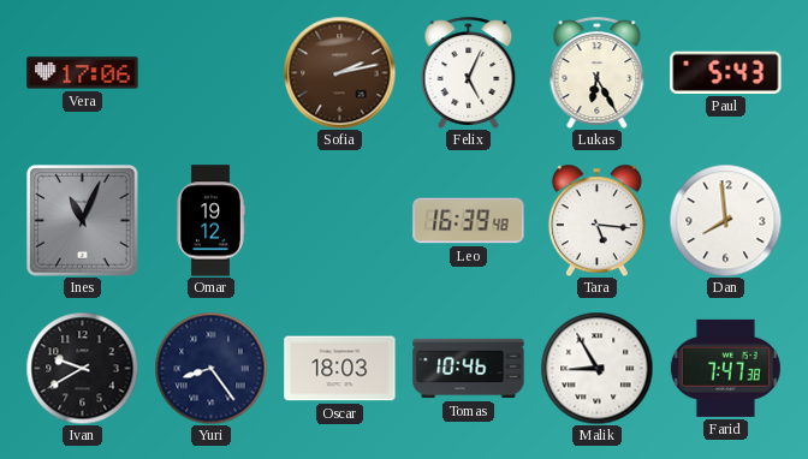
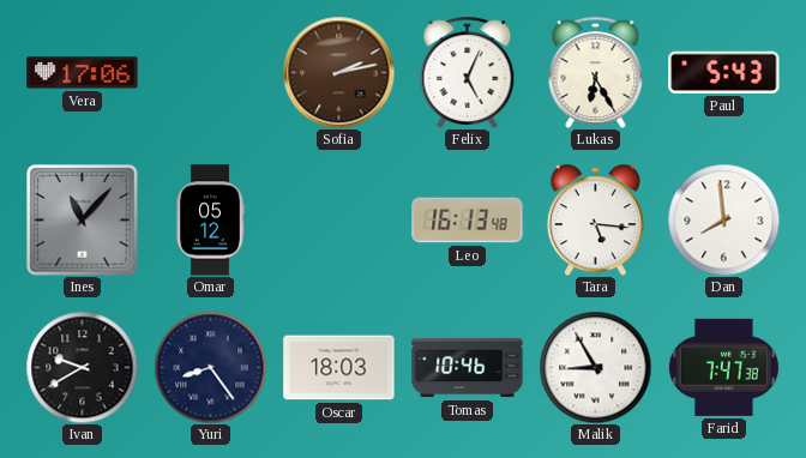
Ines: 11:04 -> 11:07
Omar: 19:12 -> 05:12
Leo: 16:39 -> 16:13
